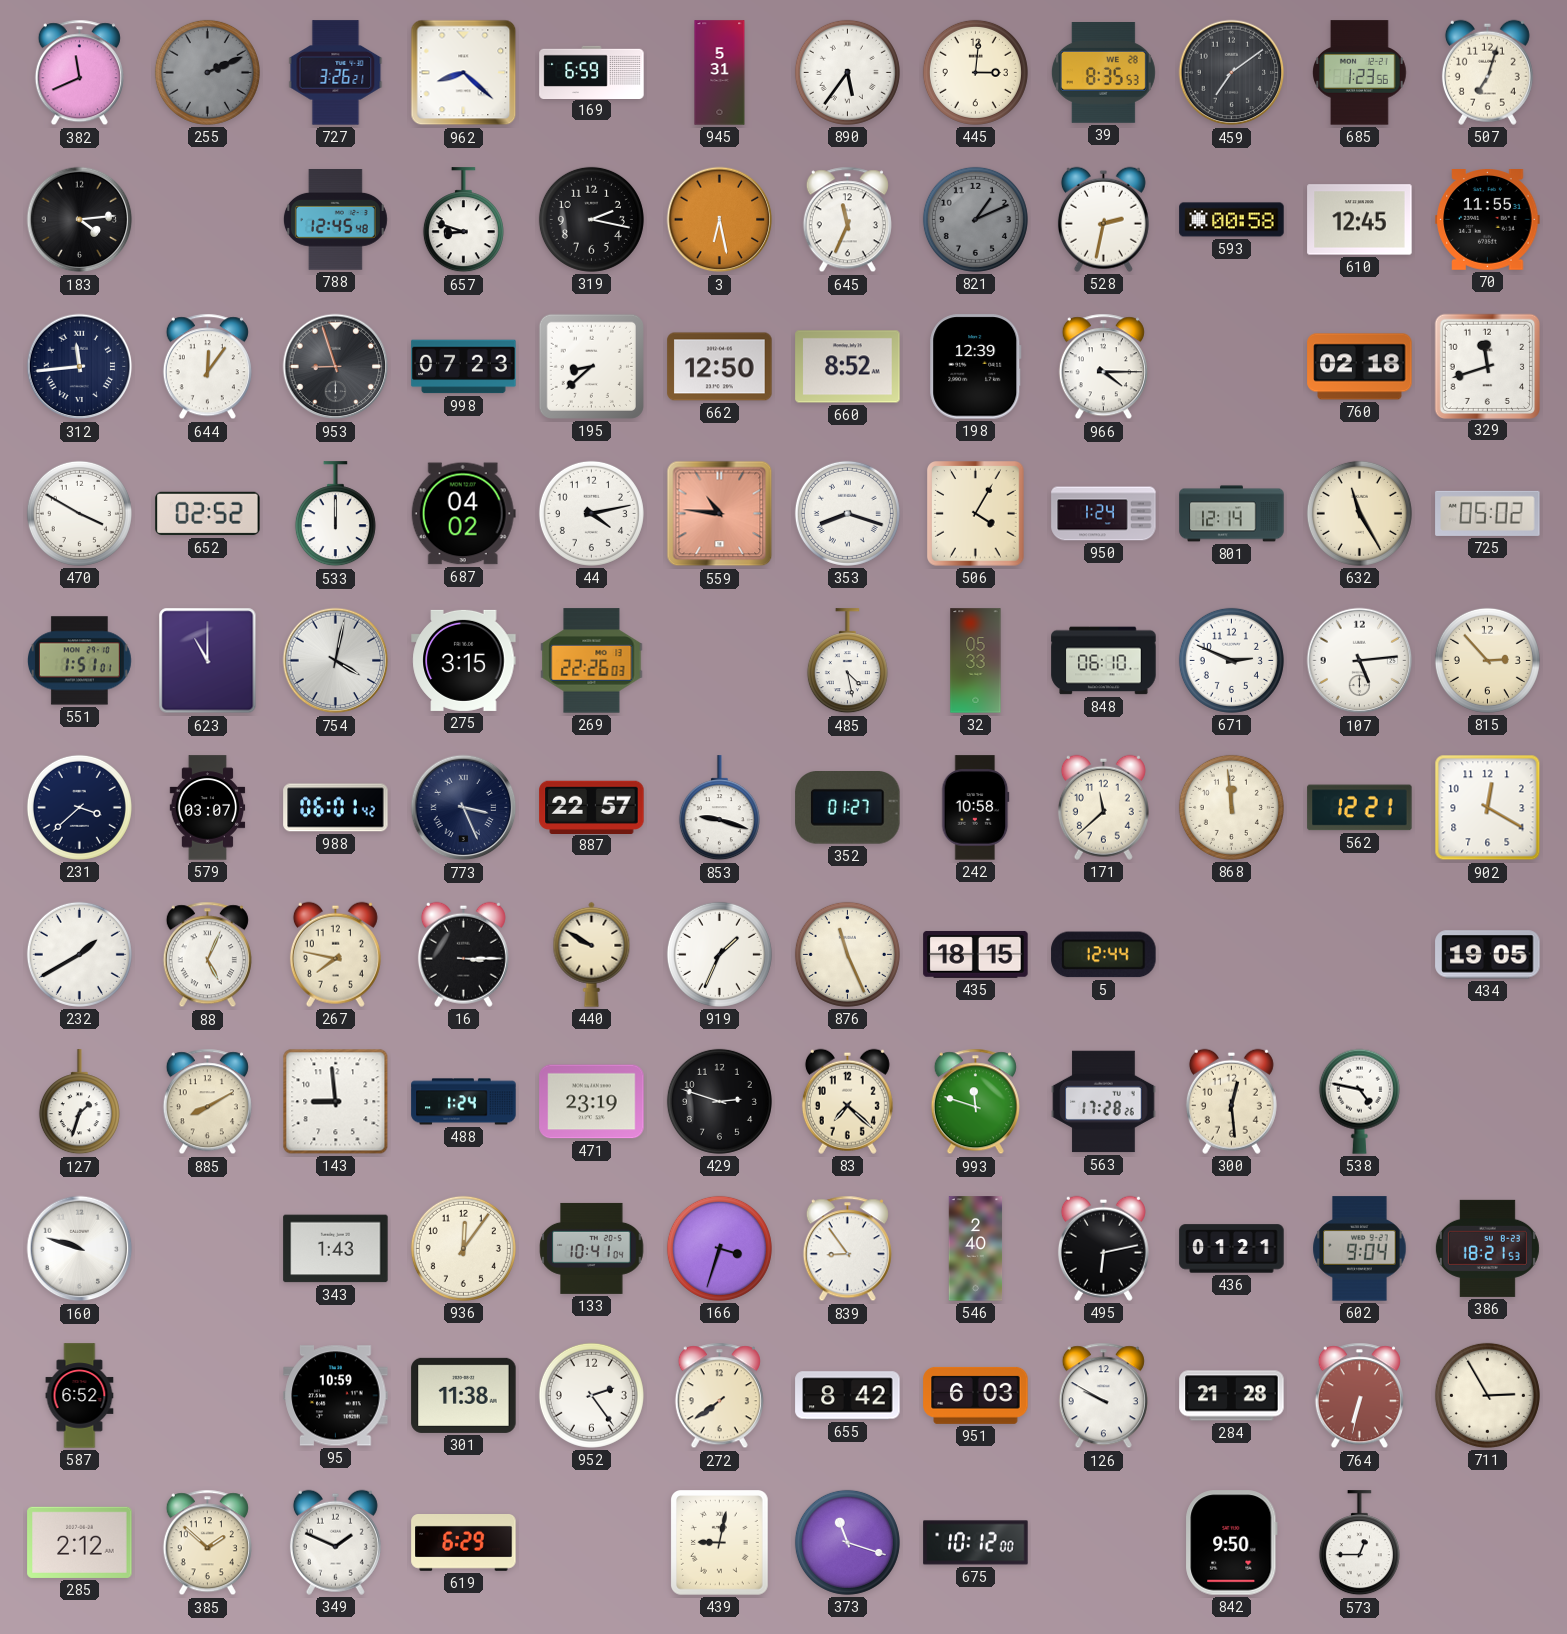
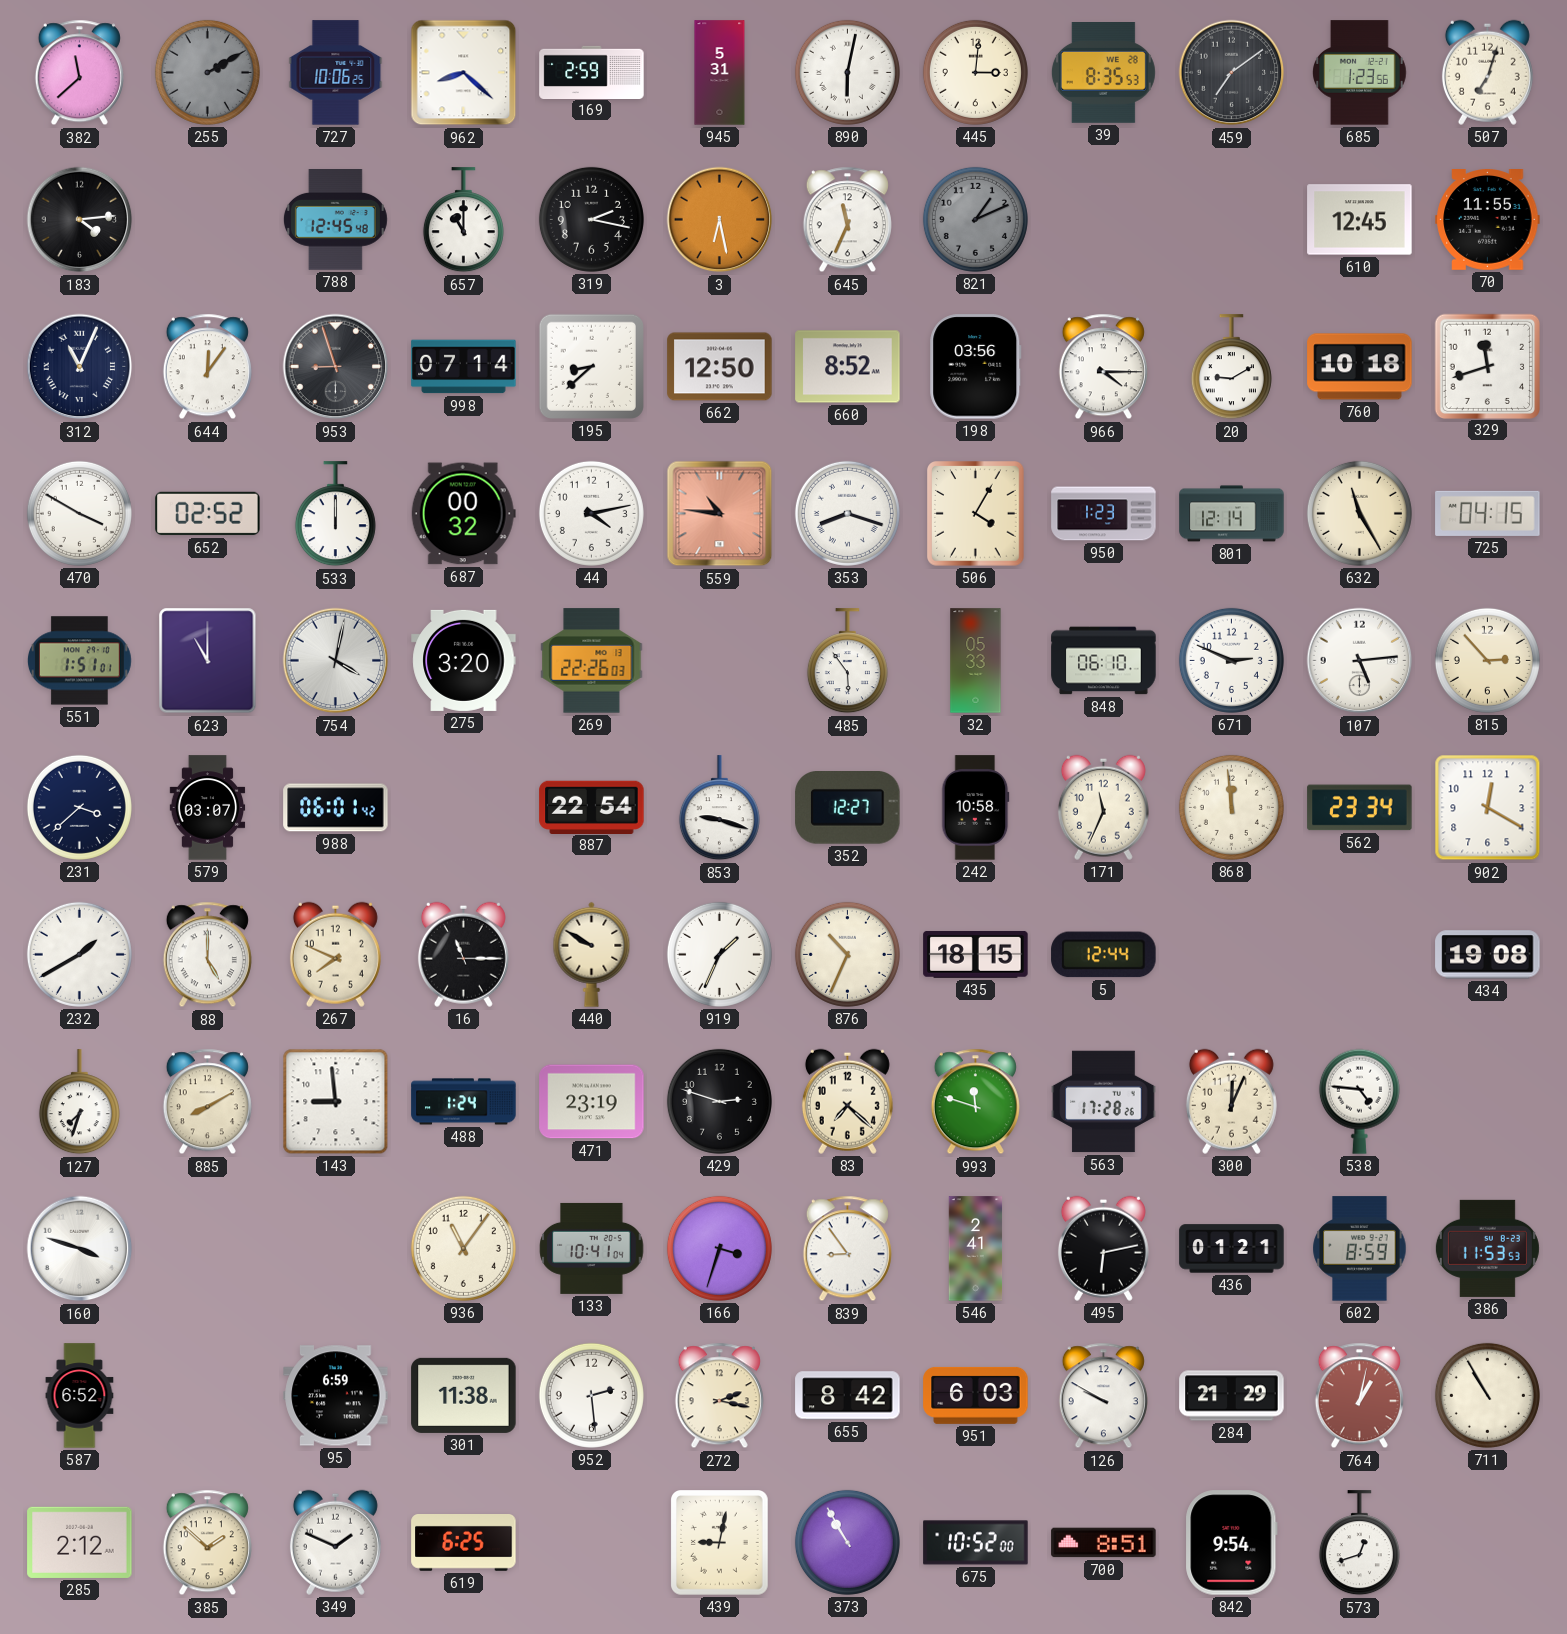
382: 11:41 -> 11:38
255: 2:11 -> 2:10
727: 3:26 -> 10:06
169: 6:59 -> 2:59
890: 5:36 -> 6:02
657: 8:48 -> 11:00
528: 2:32 -> none
593: 00:58 -> none
312: 11:44 -> 11:04
998: 07:23 -> 07:14
198: 12:39 -> 03:56
20: none -> 9:10
760: 02:18 -> 10:18
687: 04:02 -> 00:32
950: 1:24 -> 1:23
725: 05:02 -> 04:15
275: 3:15 -> 3:20
485: 4:28 -> 5:54
773: 3:26 -> none
887: 22:57 -> 22:54
352: 01:27 -> 12:27
171: 11:38 -> 11:34
562: 12:21 -> 23:34
88: 5:04 -> 5:00
267: 7:47 -> 7:49
16: 3:15 -> 11:15
876: 11:26 -> 10:34
434: 19:05 -> 19:08
127: 1:33 -> 7:33
300: 12:29 -> 12:04
538: 4:47 -> 4:46
160: 9:48 -> 3:48
343: 1:43 -> none
936: 12:06 -> 11:06
546: 2:40 -> 2:41
602: 9:04 -> 8:59
386: 18:21 -> 11:53
95: 10:59 -> 6:59
952: 2:24 -> 2:29
272: 7:39 -> 2:17
284: 21:28 -> 21:29
764: 6:32 -> 1:02
711: 2:55 -> 10:55
619: 6:29 -> 6:25
373: 11:18 -> 10:55
675: 10:12 -> 10:52
700: none -> 8:51
842: 9:50 -> 9:54
573: 12:45 -> 12:42
